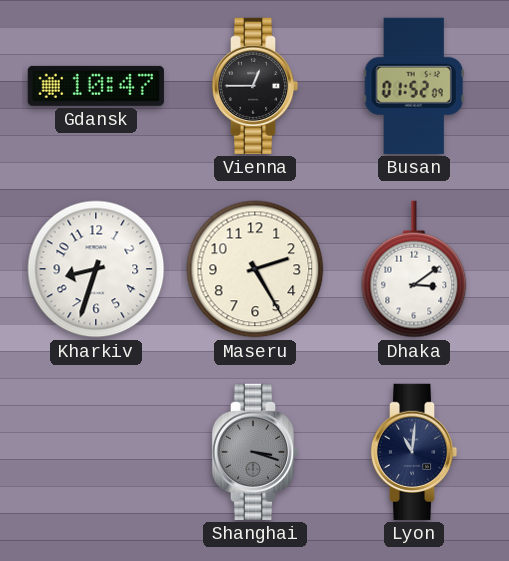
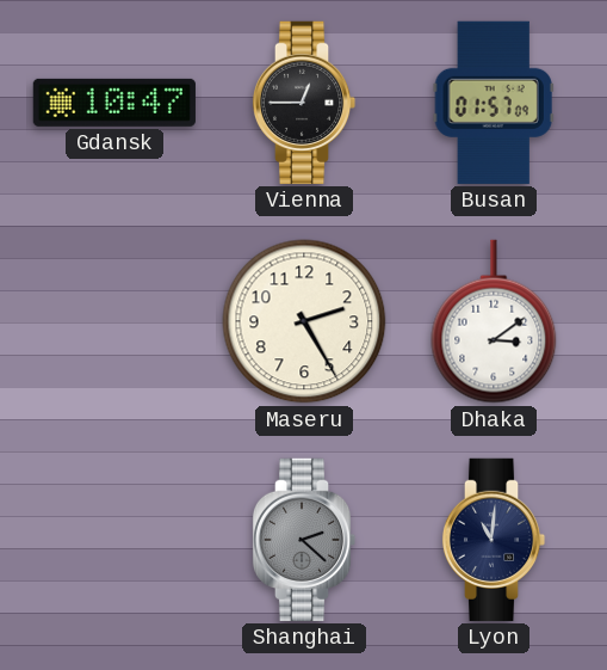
Busan: 01:52 -> 01:57
Kharkiv: 8:33 -> none
Shanghai: 3:18 -> 2:22
